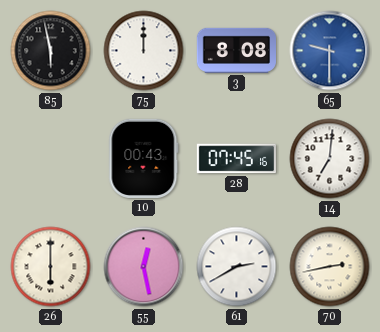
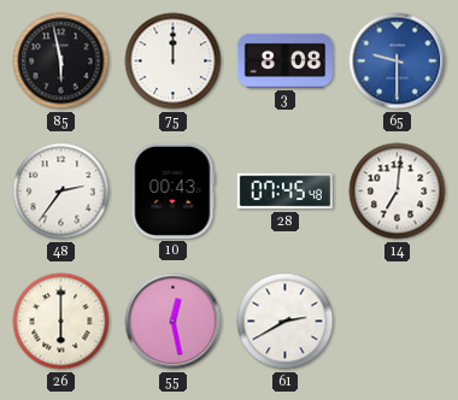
48: none -> 2:36
28: 07:45:16 -> 07:45:48
70: 2:43 -> none
